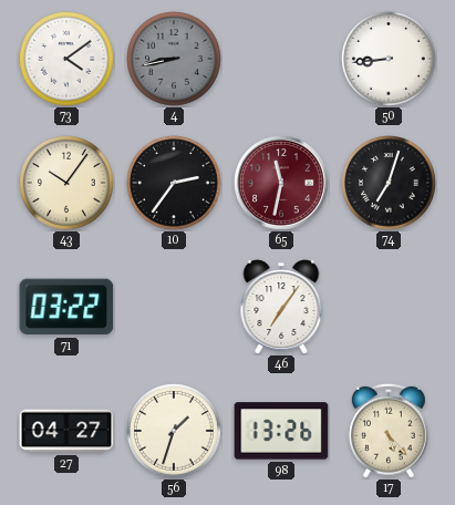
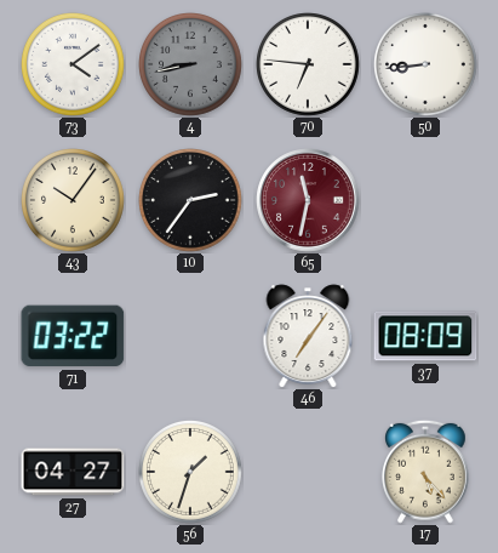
70: none -> 6:46
74: 7:03 -> none
37: none -> 08:09
98: 13:26 -> none
